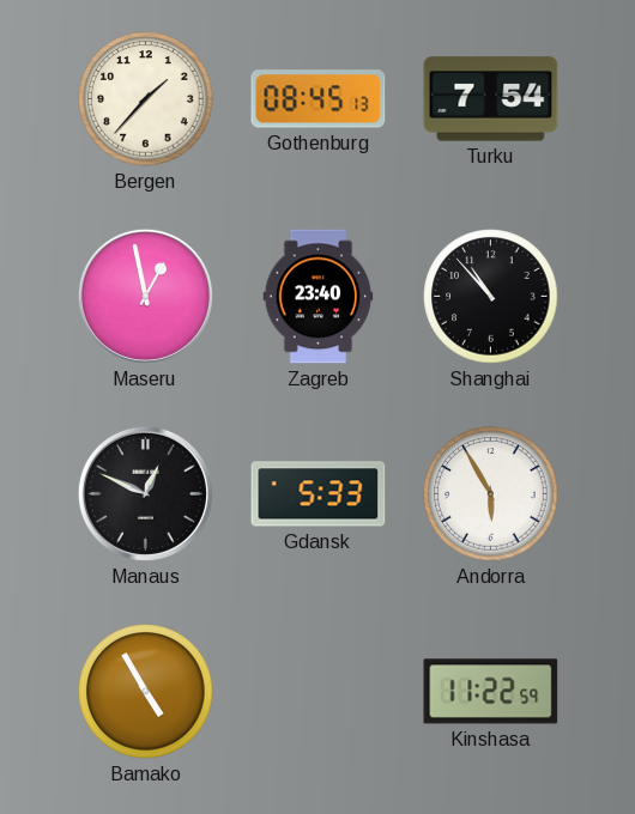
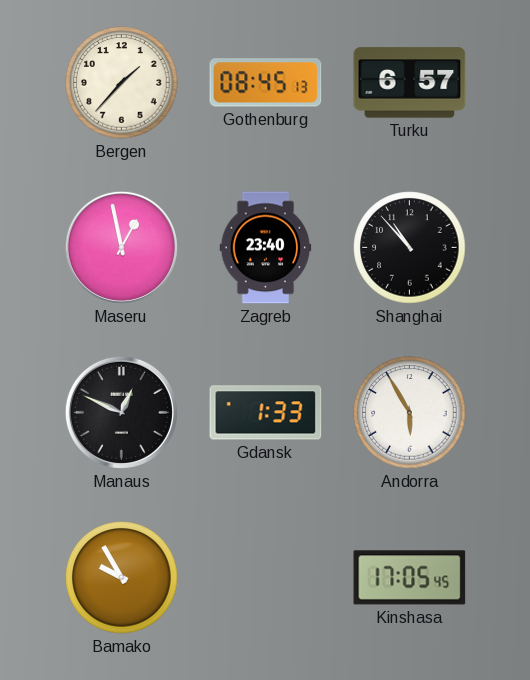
Turku: 7:54 -> 6:57
Gdansk: 5:33 -> 1:33
Bamako: 4:55 -> 9:55
Kinshasa: 11:22 -> 17:05
